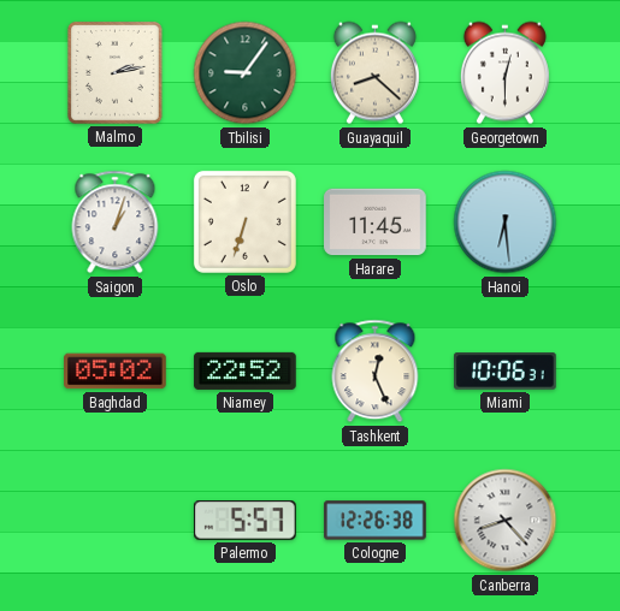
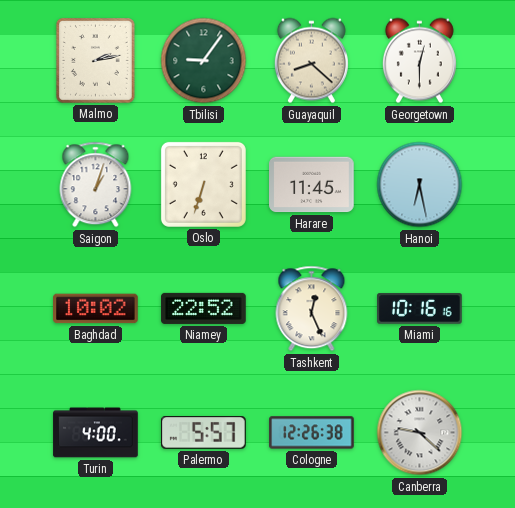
Hanoi: 6:29 -> 6:28
Baghdad: 05:02 -> 10:02
Miami: 10:06 -> 10:16
Turin: none -> 4:00
Canberra: 8:23 -> 9:22
